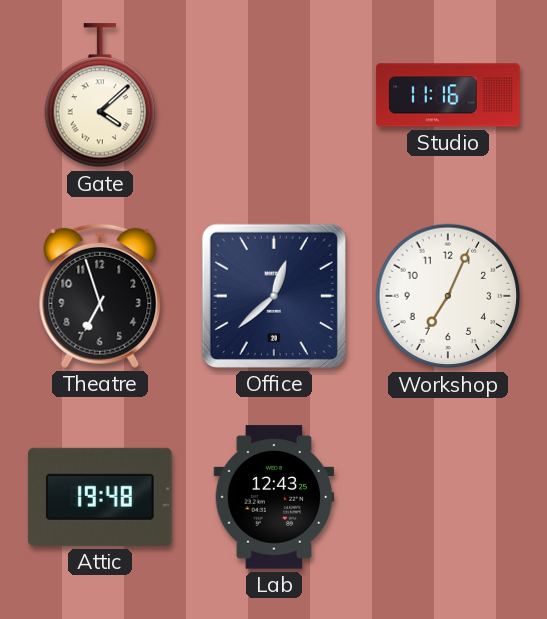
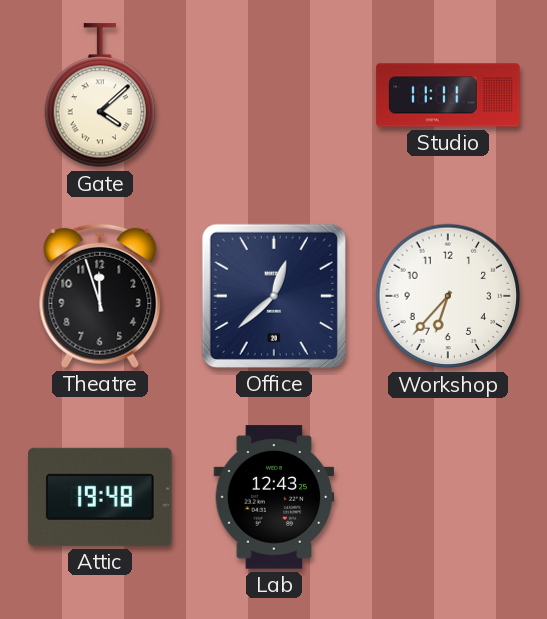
Studio: 11:16 -> 11:11
Theatre: 6:57 -> 11:57
Workshop: 7:04 -> 6:37
